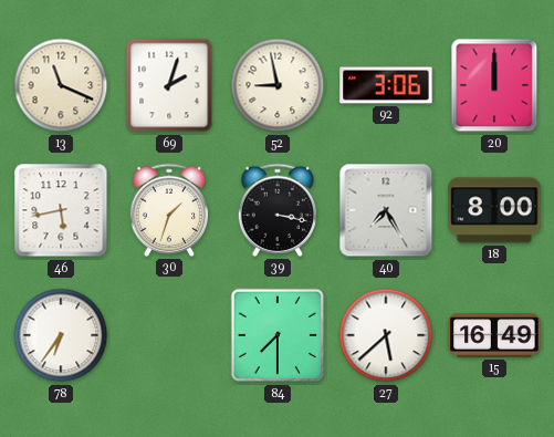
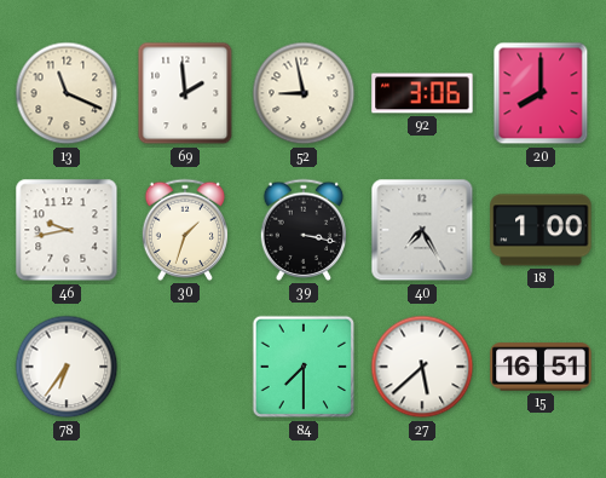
69: 2:03 -> 1:59
20: 12:00 -> 8:00
46: 5:43 -> 9:43
18: 8:00 -> 1:00
15: 16:49 -> 16:51
